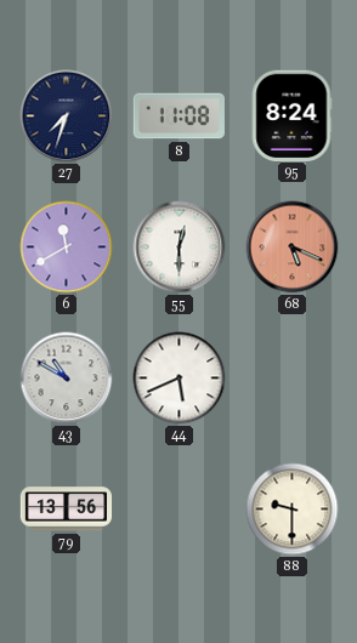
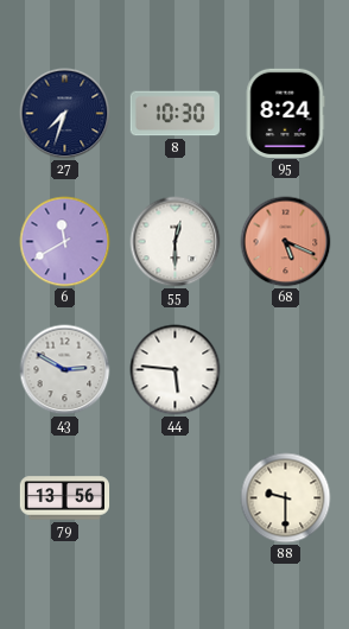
8: 11:08 -> 10:30
43: 10:50 -> 2:50
44: 5:41 -> 5:46
